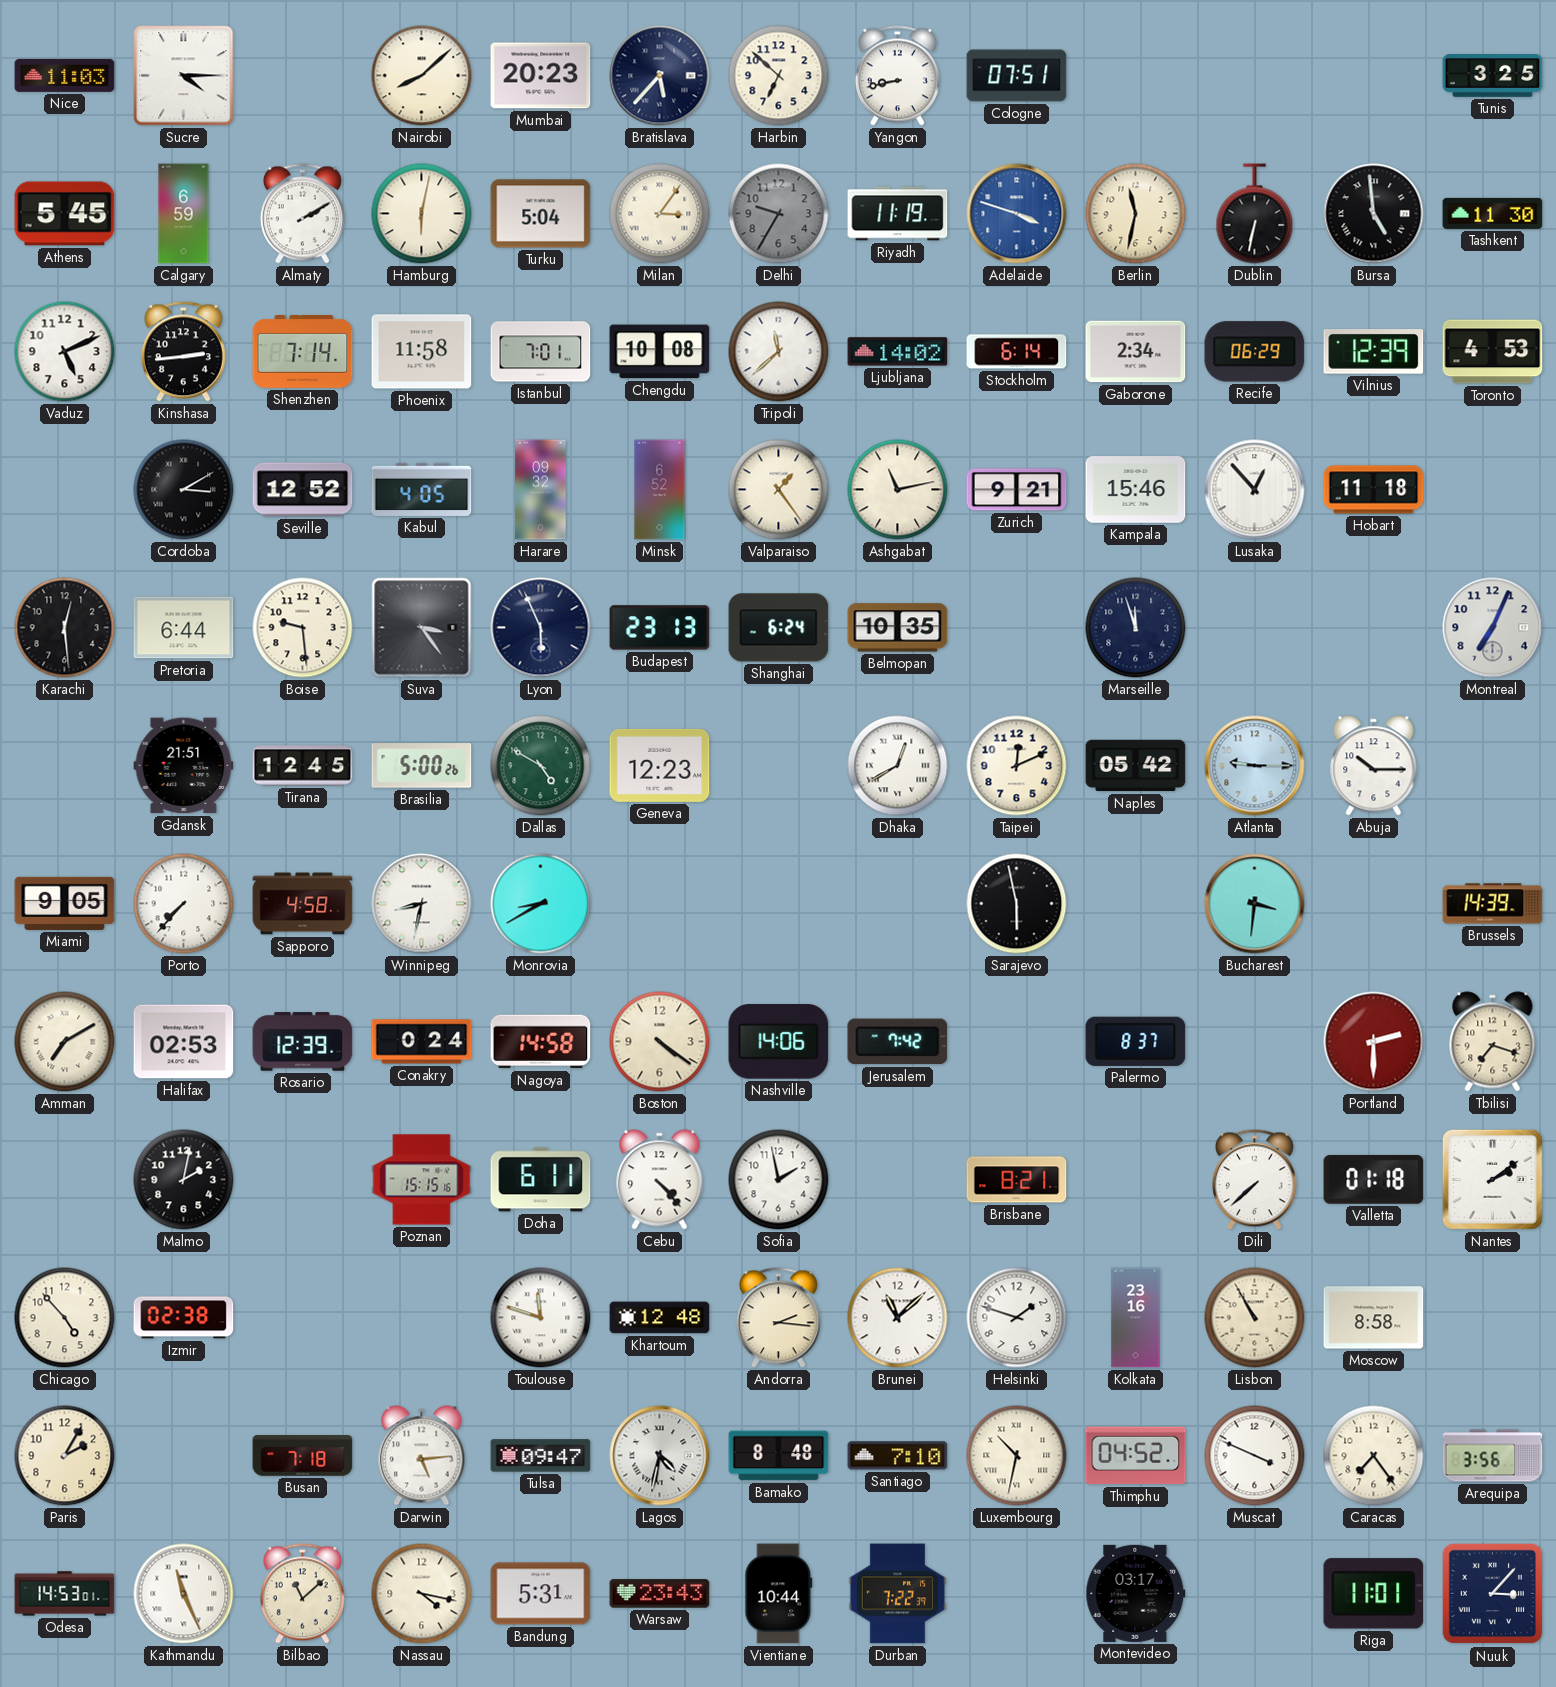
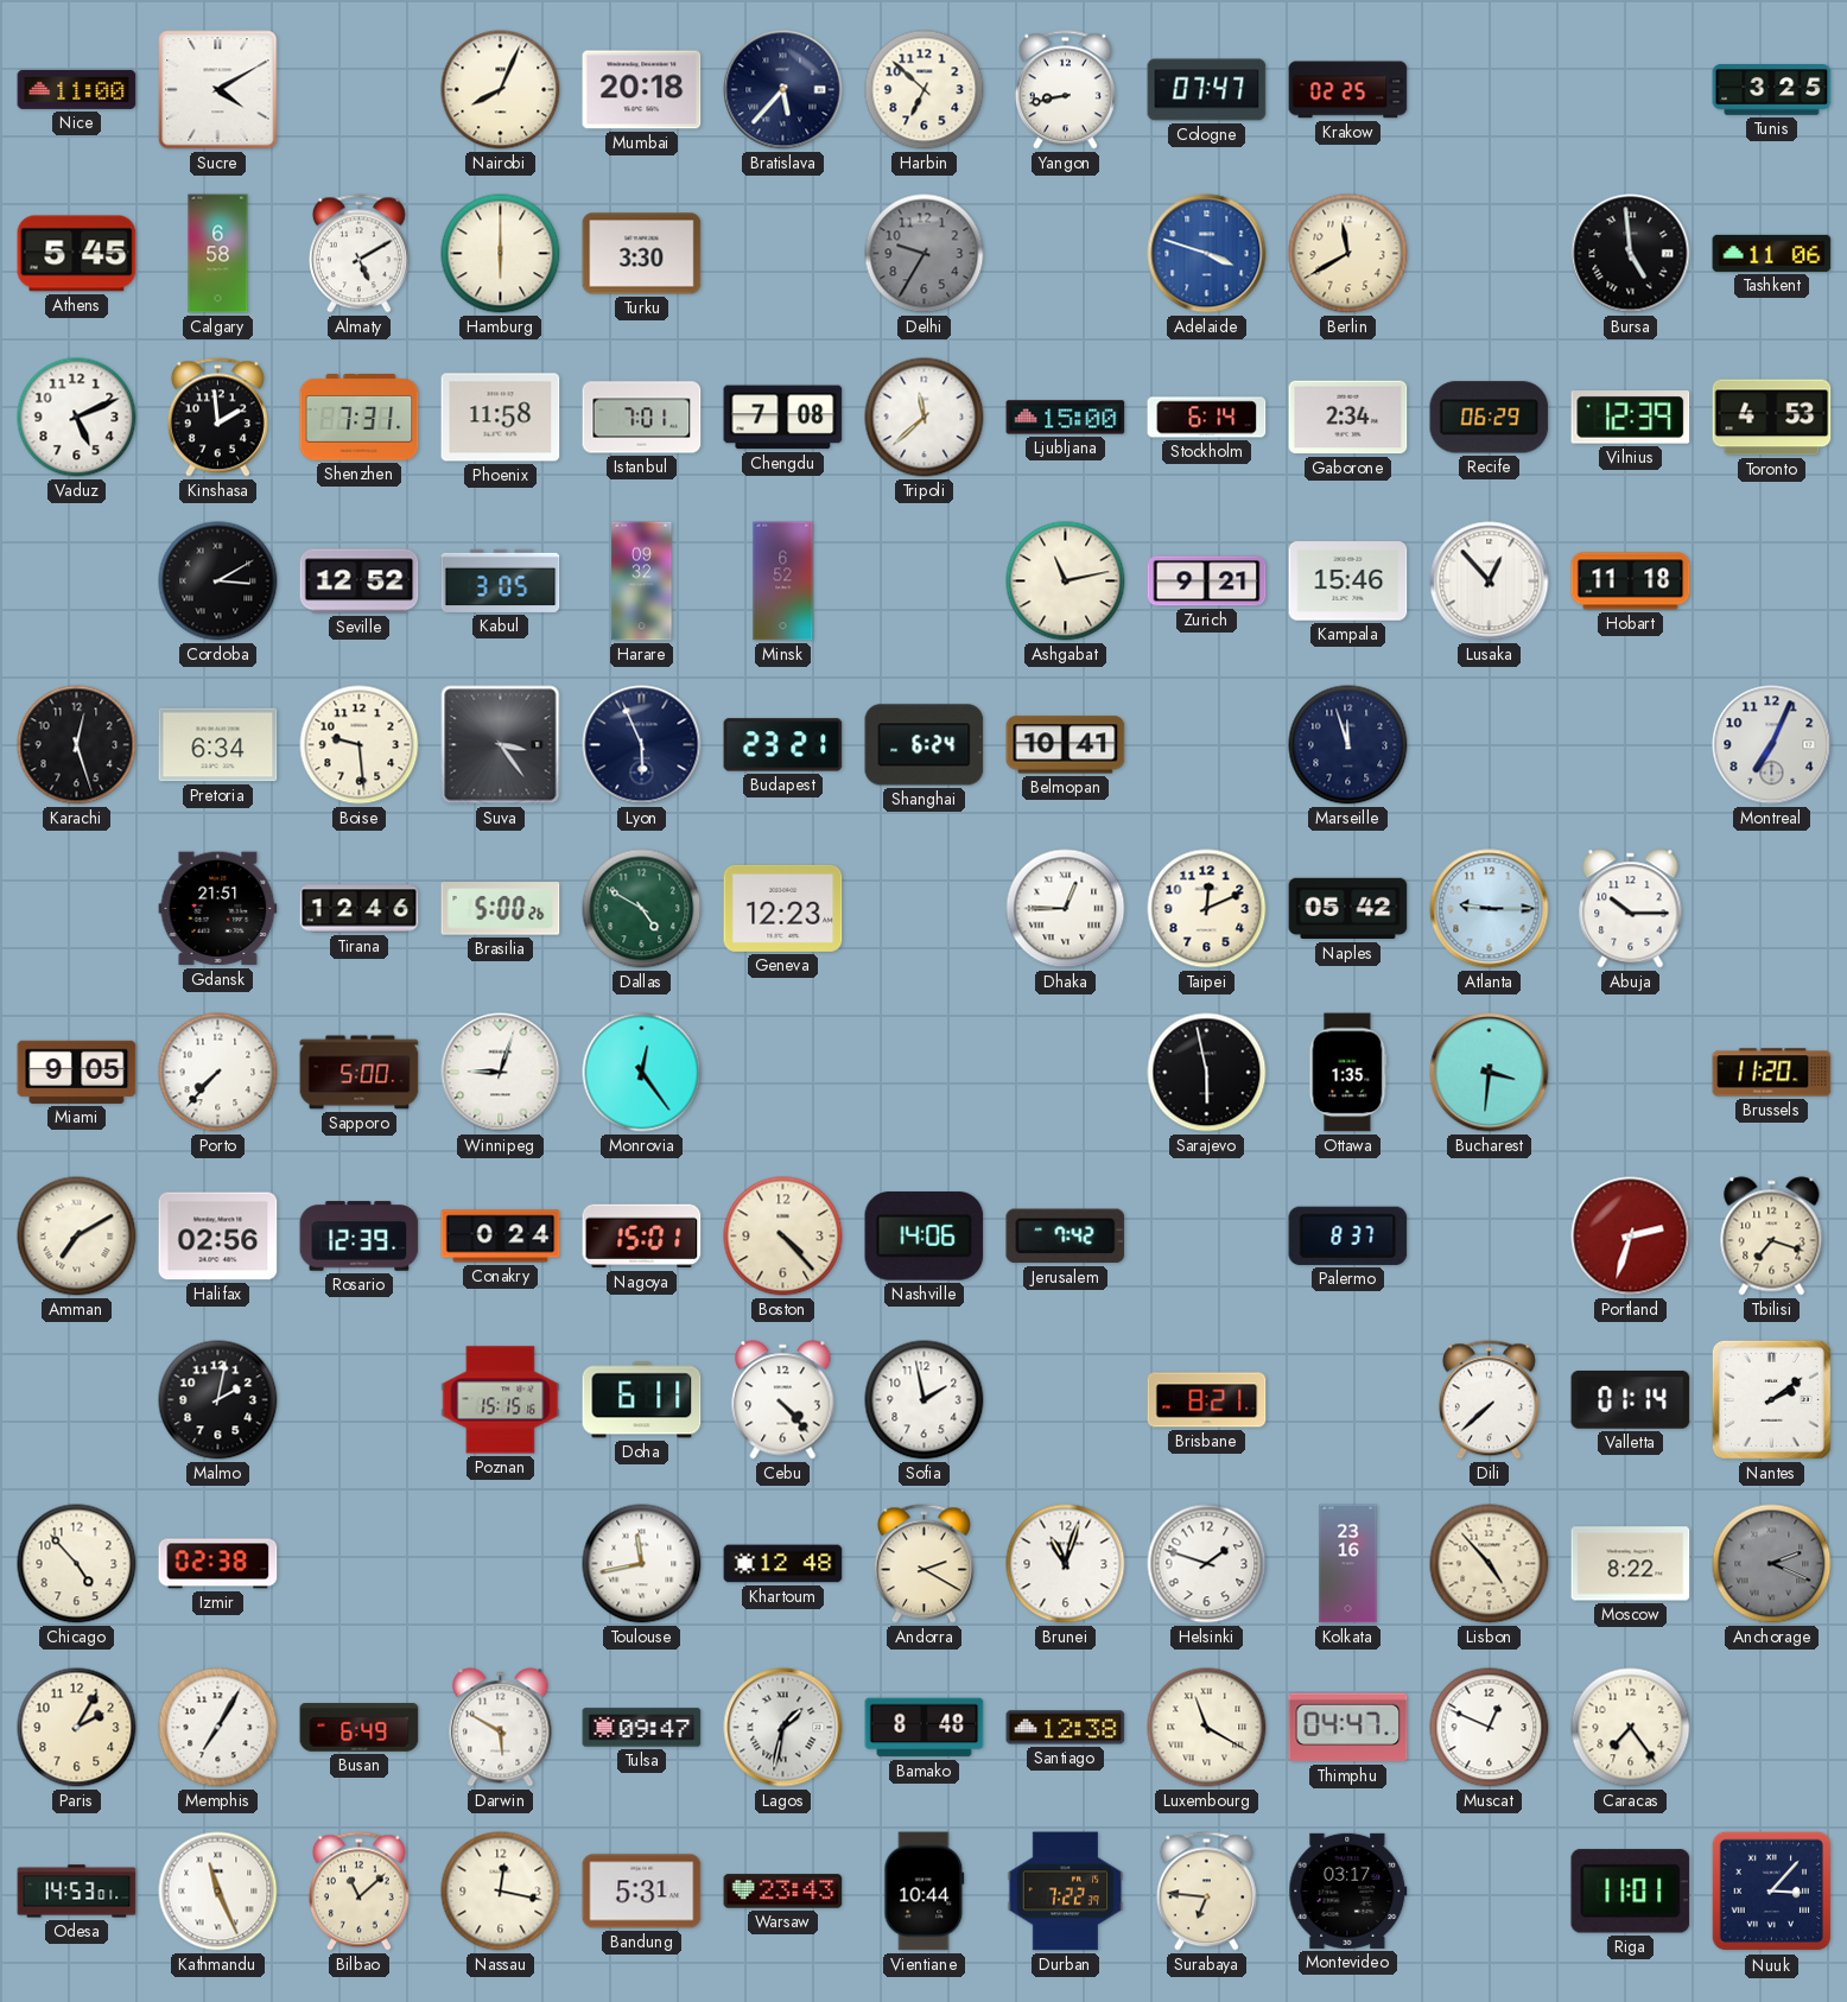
Nice: 11:03 -> 11:00
Sucre: 4:15 -> 4:10
Nairobi: 8:08 -> 8:04
Mumbai: 20:23 -> 20:18
Cologne: 07:51 -> 07:47
Krakow: none -> 02:25
Calgary: 6:59 -> 6:58
Almaty: 2:10 -> 5:10
Hamburg: 6:02 -> 6:00
Turku: 5:04 -> 3:30
Milan: 3:06 -> none
Riyadh: 11:19 -> none
Berlin: 11:32 -> 11:40
Dublin: 6:32 -> none
Tashkent: 11:30 -> 11:06
Kinshasa: 2:44 -> 1:59
Shenzhen: 7:14 -> 7:31
Chengdu: 10:08 -> 7:08
Ljubljana: 14:02 -> 15:00
Kabul: 4:05 -> 3:05
Valparaiso: 1:24 -> none
Karachi: 12:29 -> 12:27
Pretoria: 6:44 -> 6:34
Budapest: 23:13 -> 23:21
Belmopan: 10:35 -> 10:41
Tirana: 12:45 -> 12:46
Dhaka: 12:40 -> 12:45
Sapporo: 4:58 -> 5:00
Winnipeg: 8:32 -> 9:03
Monrovia: 8:40 -> 12:24
Ottawa: none -> 1:35
Brussels: 14:39 -> 11:20
Halifax: 02:53 -> 02:56
Nagoya: 14:58 -> 15:01
Boston: 4:21 -> 4:23
Portland: 2:30 -> 2:33
Valletta: 01:18 -> 01:14
Toulouse: 11:48 -> 11:43
Andorra: 2:16 -> 2:20
Brunei: 11:08 -> 11:03
Lisbon: 10:55 -> 4:53
Moscow: 8:58 -> 8:22
Anchorage: none -> 2:19
Memphis: none -> 7:05
Busan: 7:18 -> 6:49
Darwin: 5:14 -> 5:50
Lagos: 4:32 -> 1:32
Santiago: 7:10 -> 12:38
Luxembourg: 10:32 -> 11:20
Thimphu: 04:52 -> 04:47
Muscat: 3:49 -> 12:49
Arequipa: 3:56 -> none
Nassau: 4:17 -> 12:17
Surabaya: none -> 6:46
